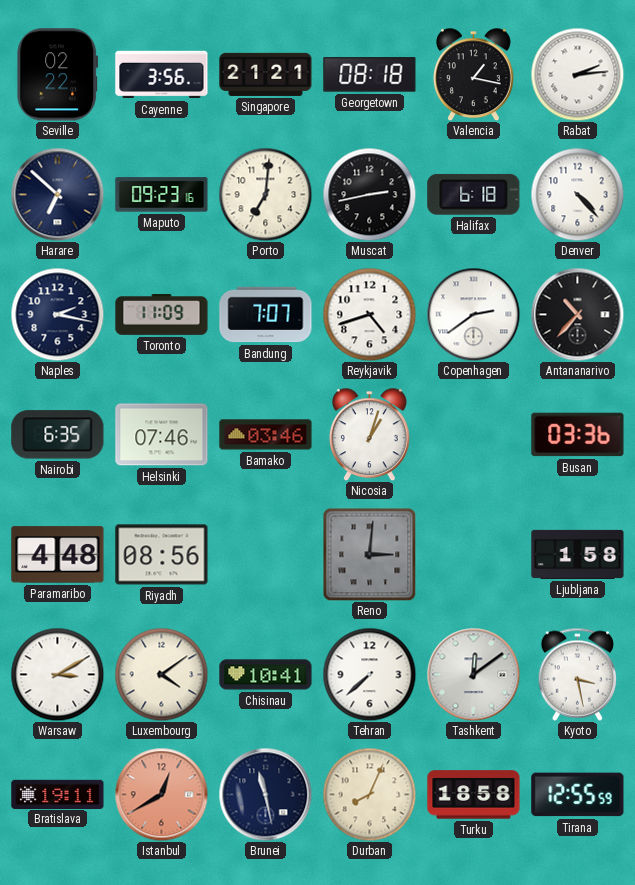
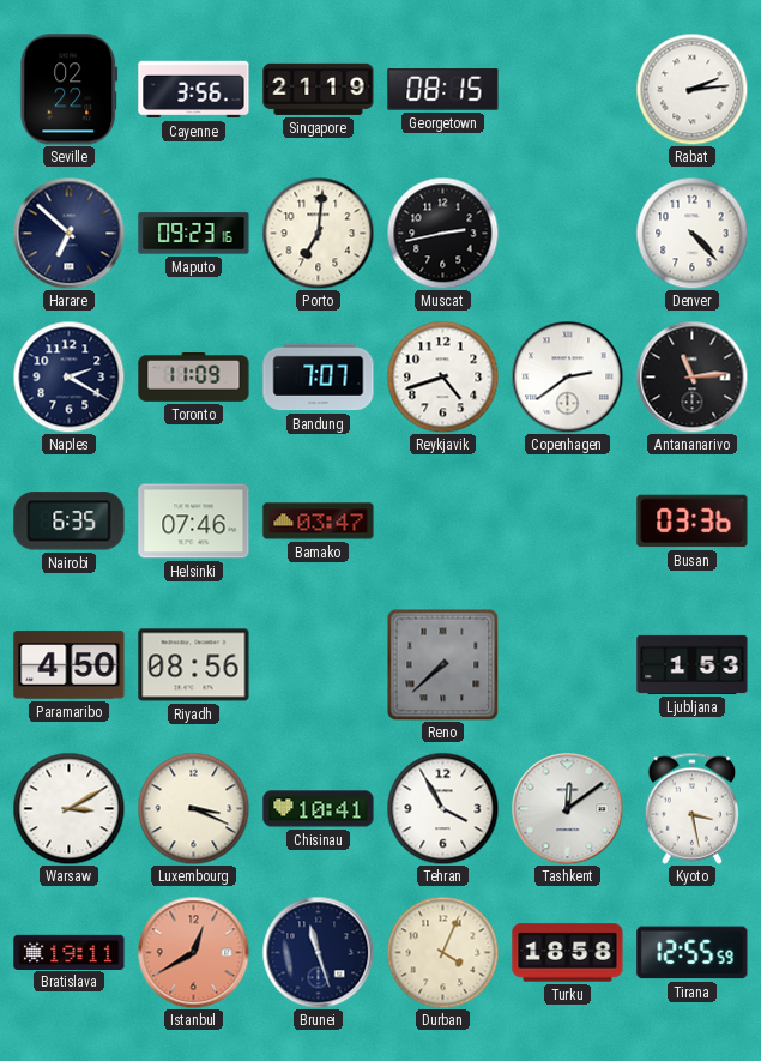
Singapore: 21:21 -> 21:19
Georgetown: 08:18 -> 08:15
Valencia: 1:17 -> none
Halifax: 6:18 -> none
Naples: 2:17 -> 2:20
Antananarivo: 10:37 -> 11:14
Bamako: 03:46 -> 03:47
Nicosia: 1:03 -> none
Paramaribo: 4:48 -> 4:50
Reno: 3:01 -> 7:38
Ljubljana: 1:58 -> 1:53
Luxembourg: 4:09 -> 3:19
Tehran: 7:38 -> 3:55
Brunei: 11:28 -> 11:27
Durban: 8:04 -> 4:04
